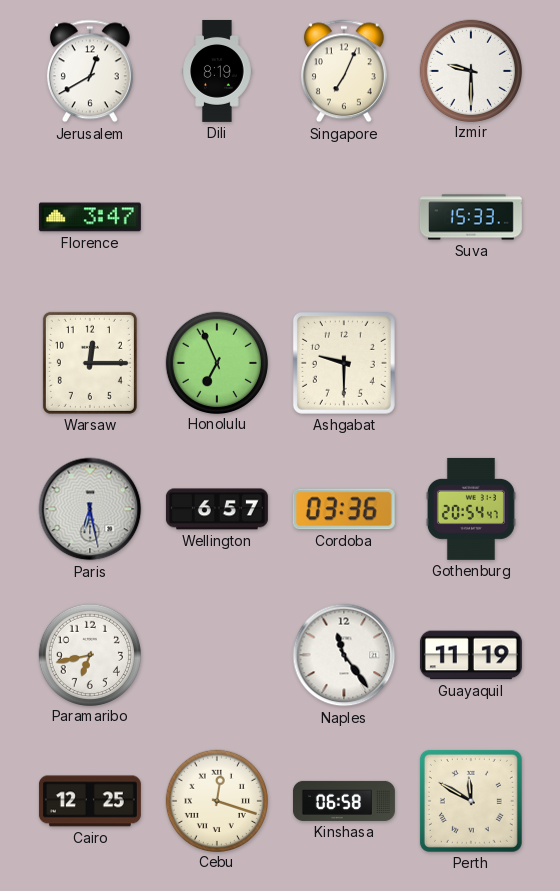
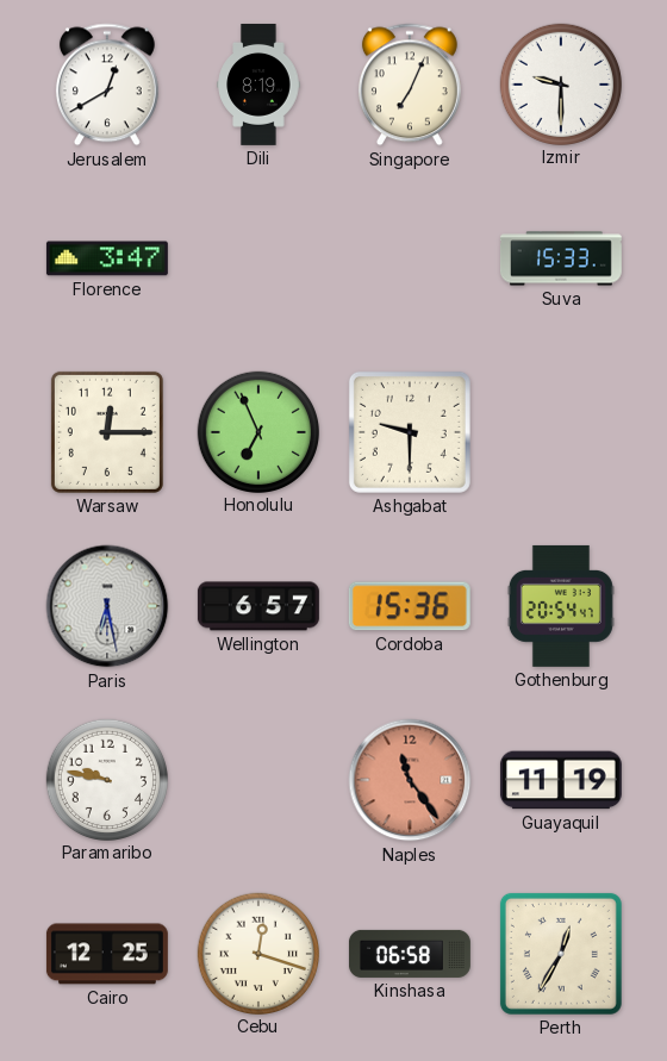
Cordoba: 03:36 -> 15:36
Paramaribo: 6:43 -> 9:47
Naples dial: white -> salmon
Perth: 11:50 -> 12:35
